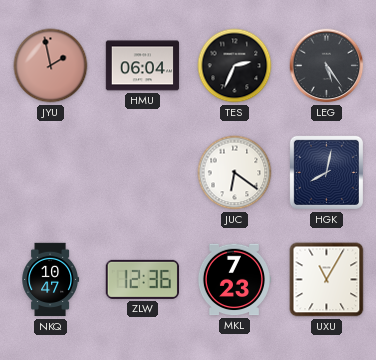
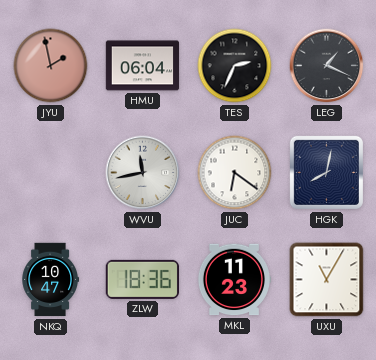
LEG: 5:24 -> 1:19
WVU: none -> 11:43
ZLW: 12:36 -> 18:36
MKL: 7:23 -> 11:23
